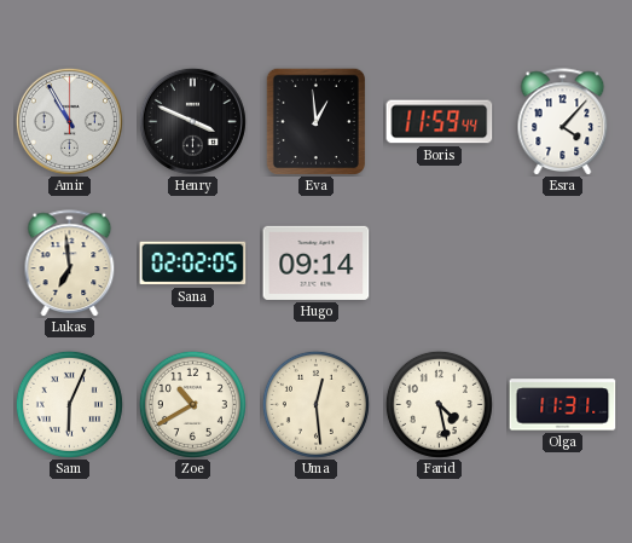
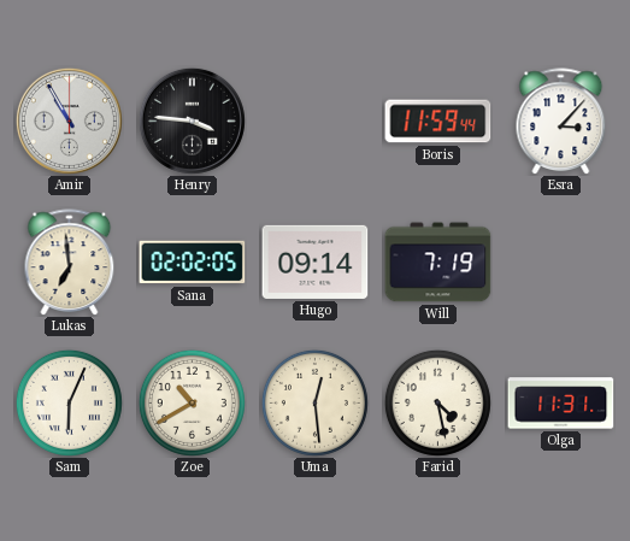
Henry: 3:49 -> 3:46
Eva: 12:59 -> none
Esra: 4:07 -> 3:07
Will: none -> 7:19
